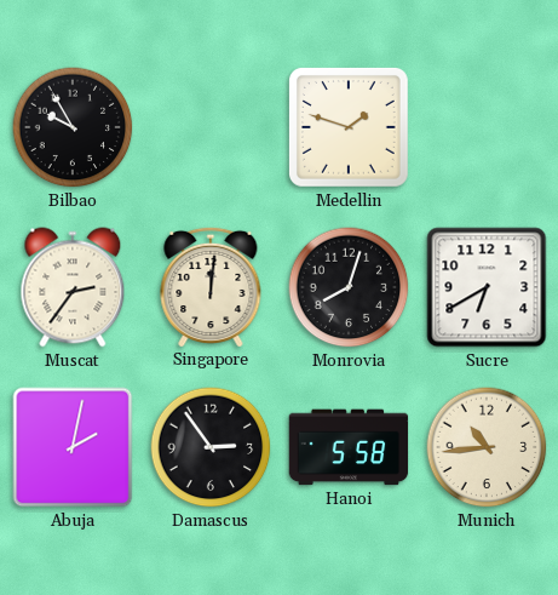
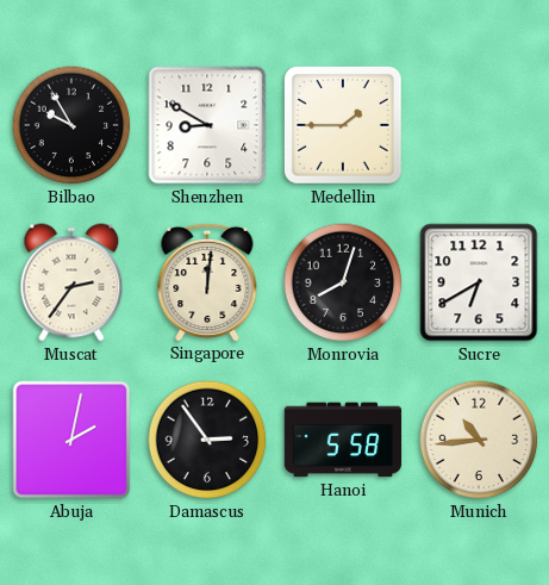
Shenzhen: none -> 8:50
Medellin: 1:48 -> 1:45
